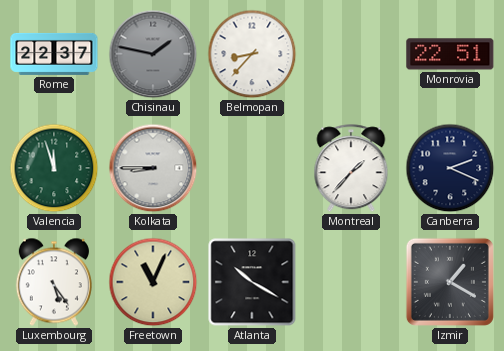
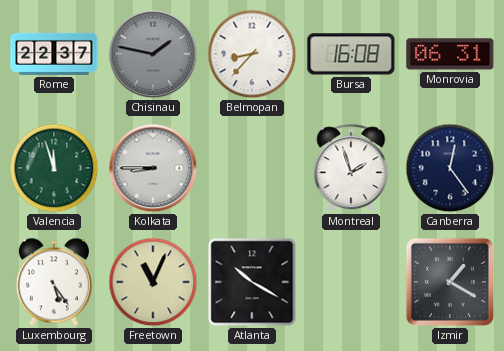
Bursa: none -> 16:08
Monrovia: 22:51 -> 06:31
Montreal: 1:37 -> 1:57
Canberra: 2:19 -> 12:24
